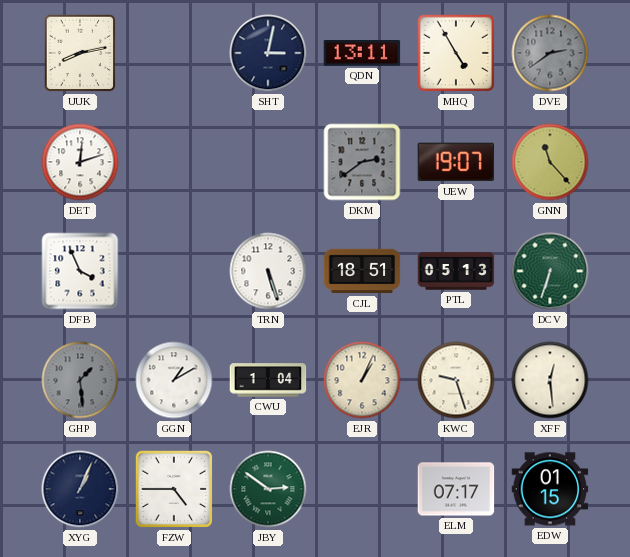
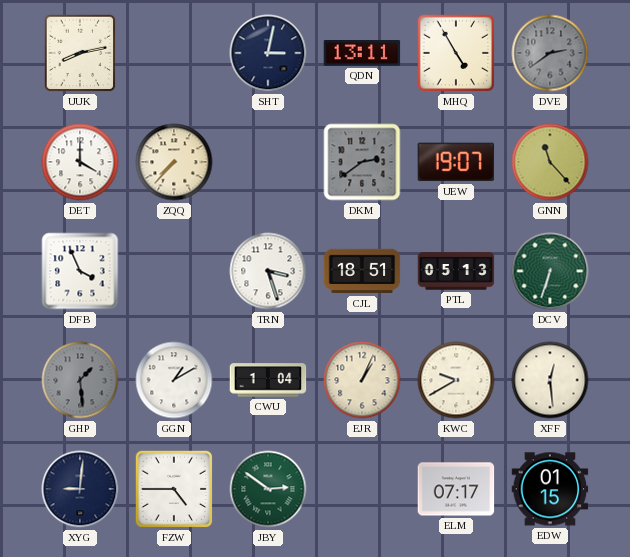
DET: 12:12 -> 4:00
ZQQ: none -> 7:37
TRN: 5:27 -> 3:27
KWC: 9:27 -> 9:40
XYG: 1:04 -> 9:01
